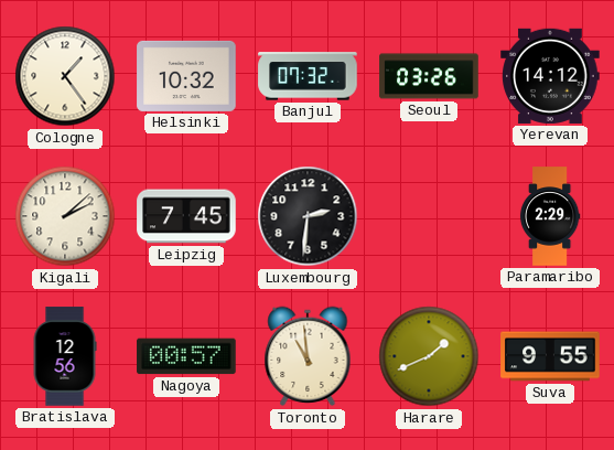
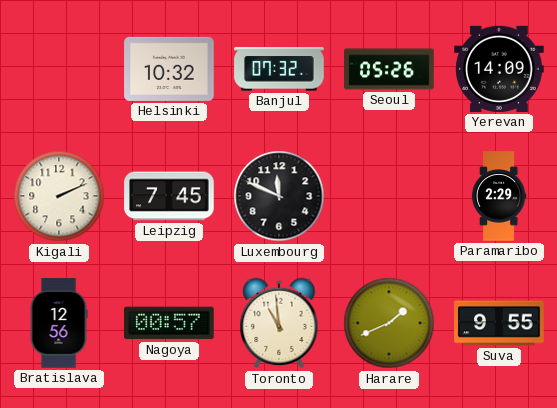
Cologne: 1:24 -> none
Seoul: 03:26 -> 05:26
Yerevan: 14:12 -> 14:09
Kigali: 2:08 -> 2:11
Luxembourg: 2:31 -> 11:49
